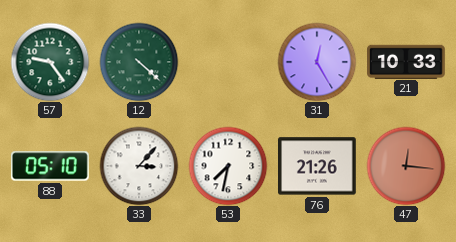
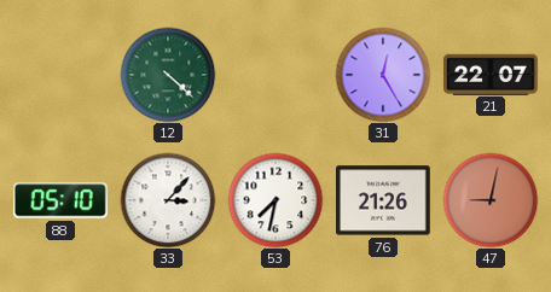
57: 9:24 -> none
21: 10:33 -> 22:07
47: 12:16 -> 9:02
